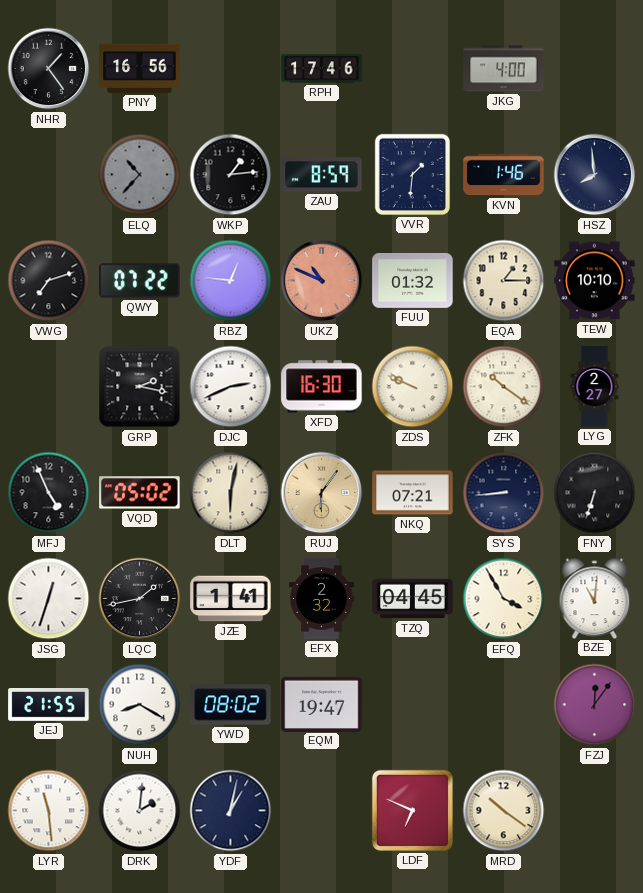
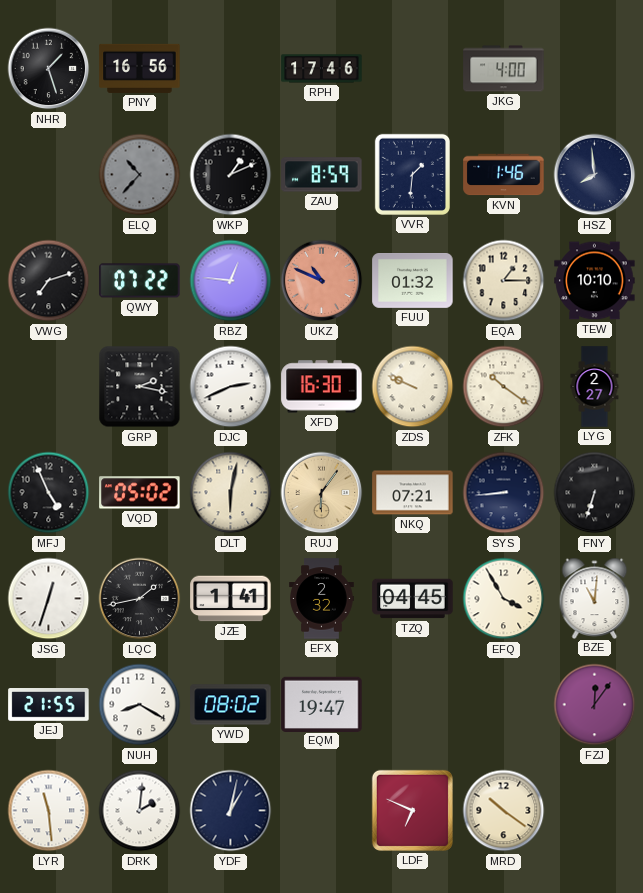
NHR: 1:24 -> 1:27
WKP: 1:14 -> 1:11
